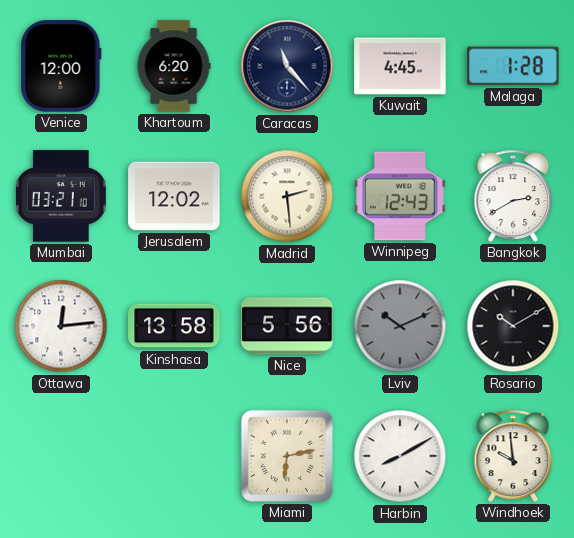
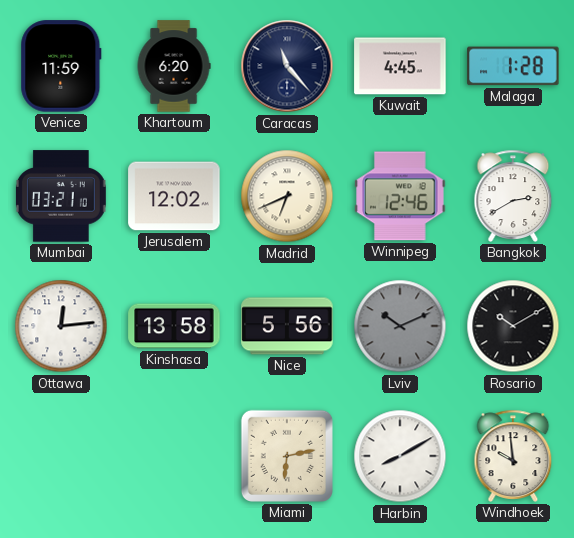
Venice: 12:00 -> 11:59
Madrid: 2:29 -> 6:41
Winnipeg: 12:43 -> 12:46
